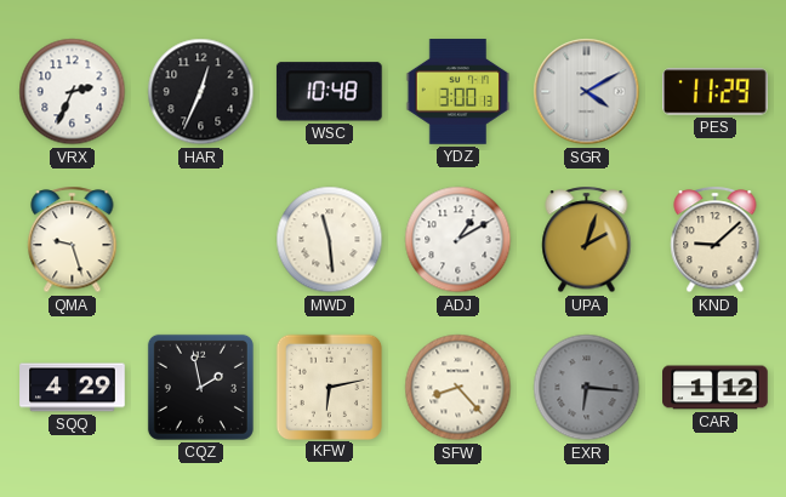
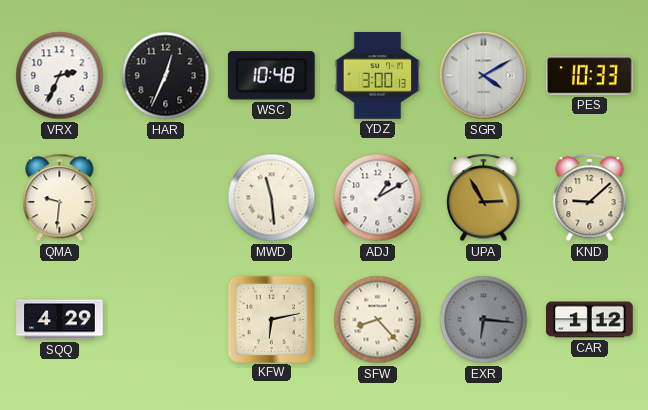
PES: 11:29 -> 10:33
QMA: 9:27 -> 9:31
UPA: 2:03 -> 2:55
CQZ: 1:58 -> none
